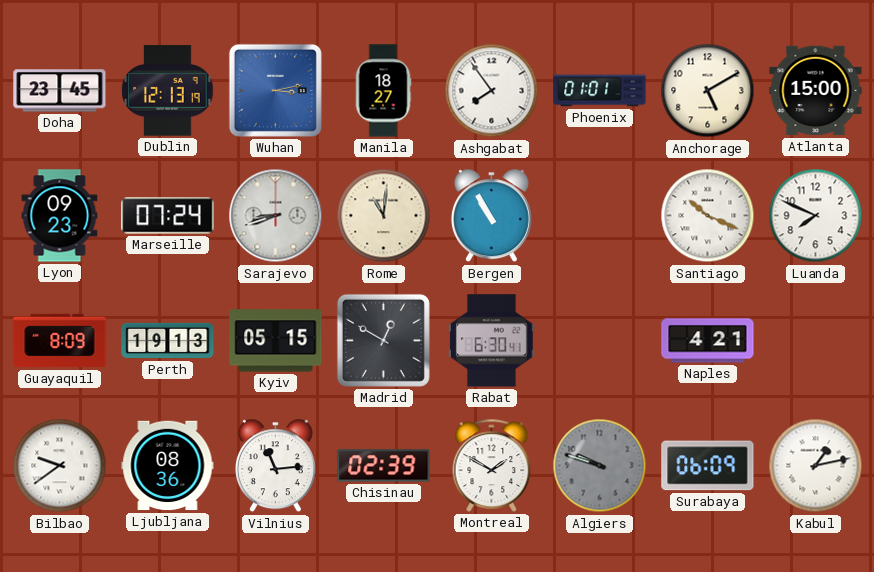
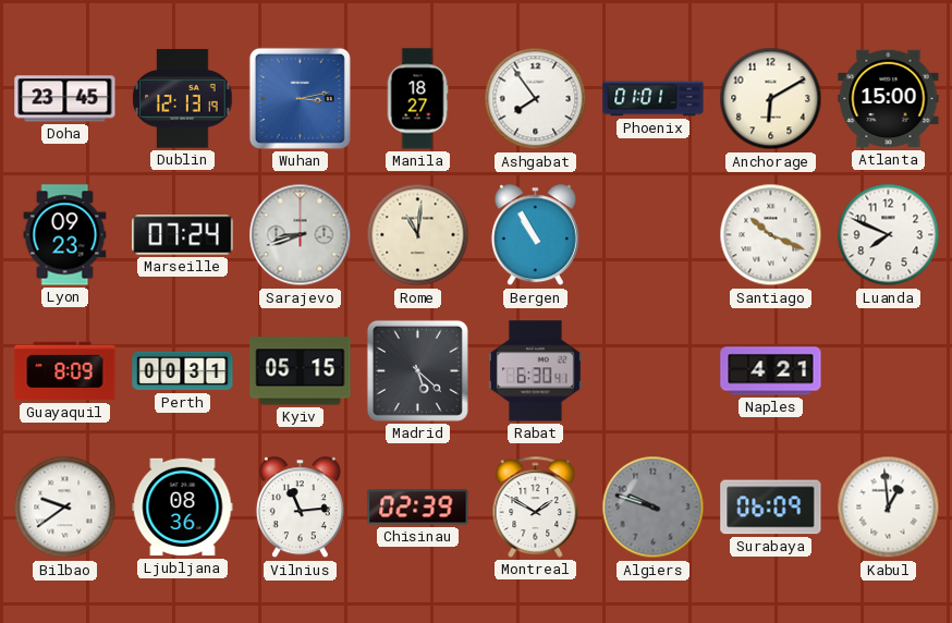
Anchorage: 5:10 -> 6:10
Perth: 19:13 -> 00:31
Madrid: 12:50 -> 5:22
Kabul: 1:13 -> 12:59
